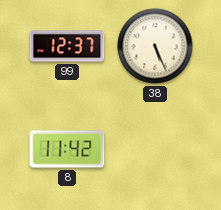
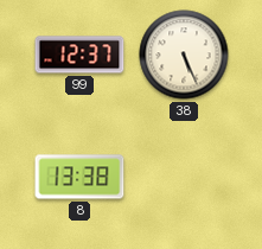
8: 11:42 -> 13:38
